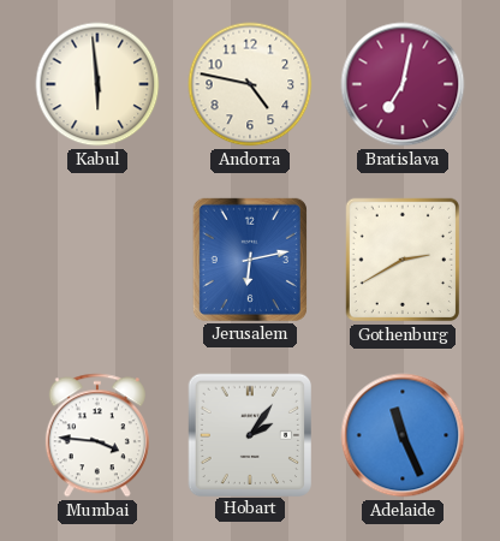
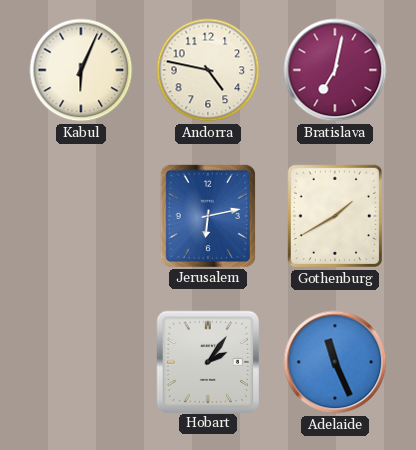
Kabul: 5:59 -> 6:04
Gothenburg: 2:40 -> 1:40
Mumbai: 3:46 -> none
